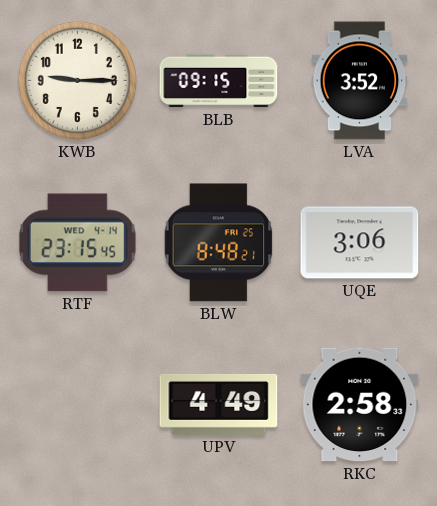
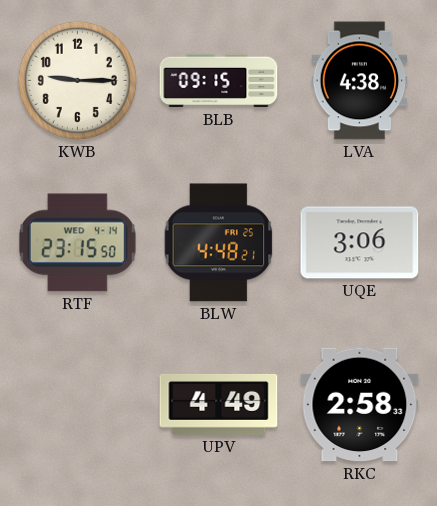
LVA: 3:52 -> 4:38
RTF: 23:15:45 -> 23:15:50
BLW: 8:48 -> 4:48
